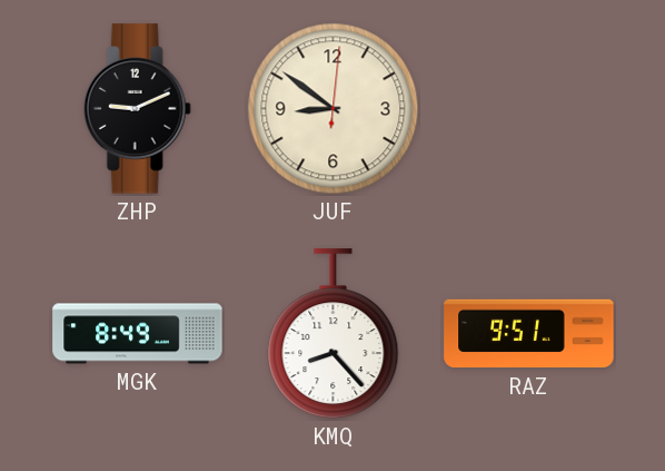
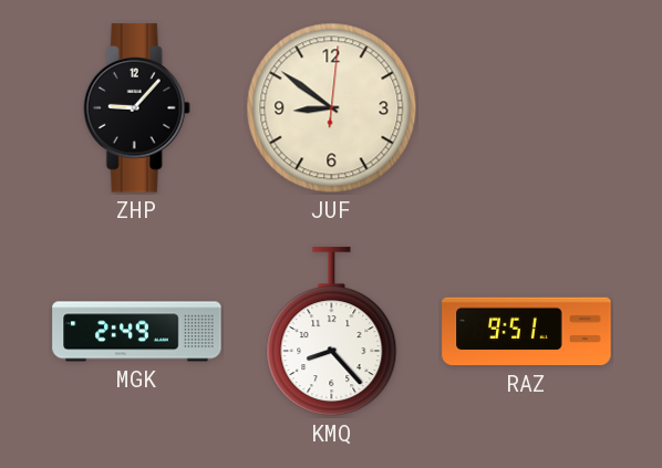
ZHP: 9:11 -> 9:07
MGK: 8:49 -> 2:49
